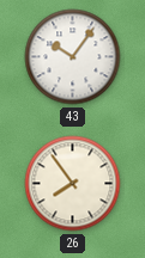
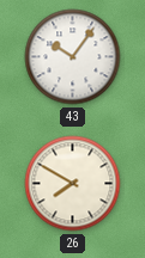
26: 7:54 -> 7:50
